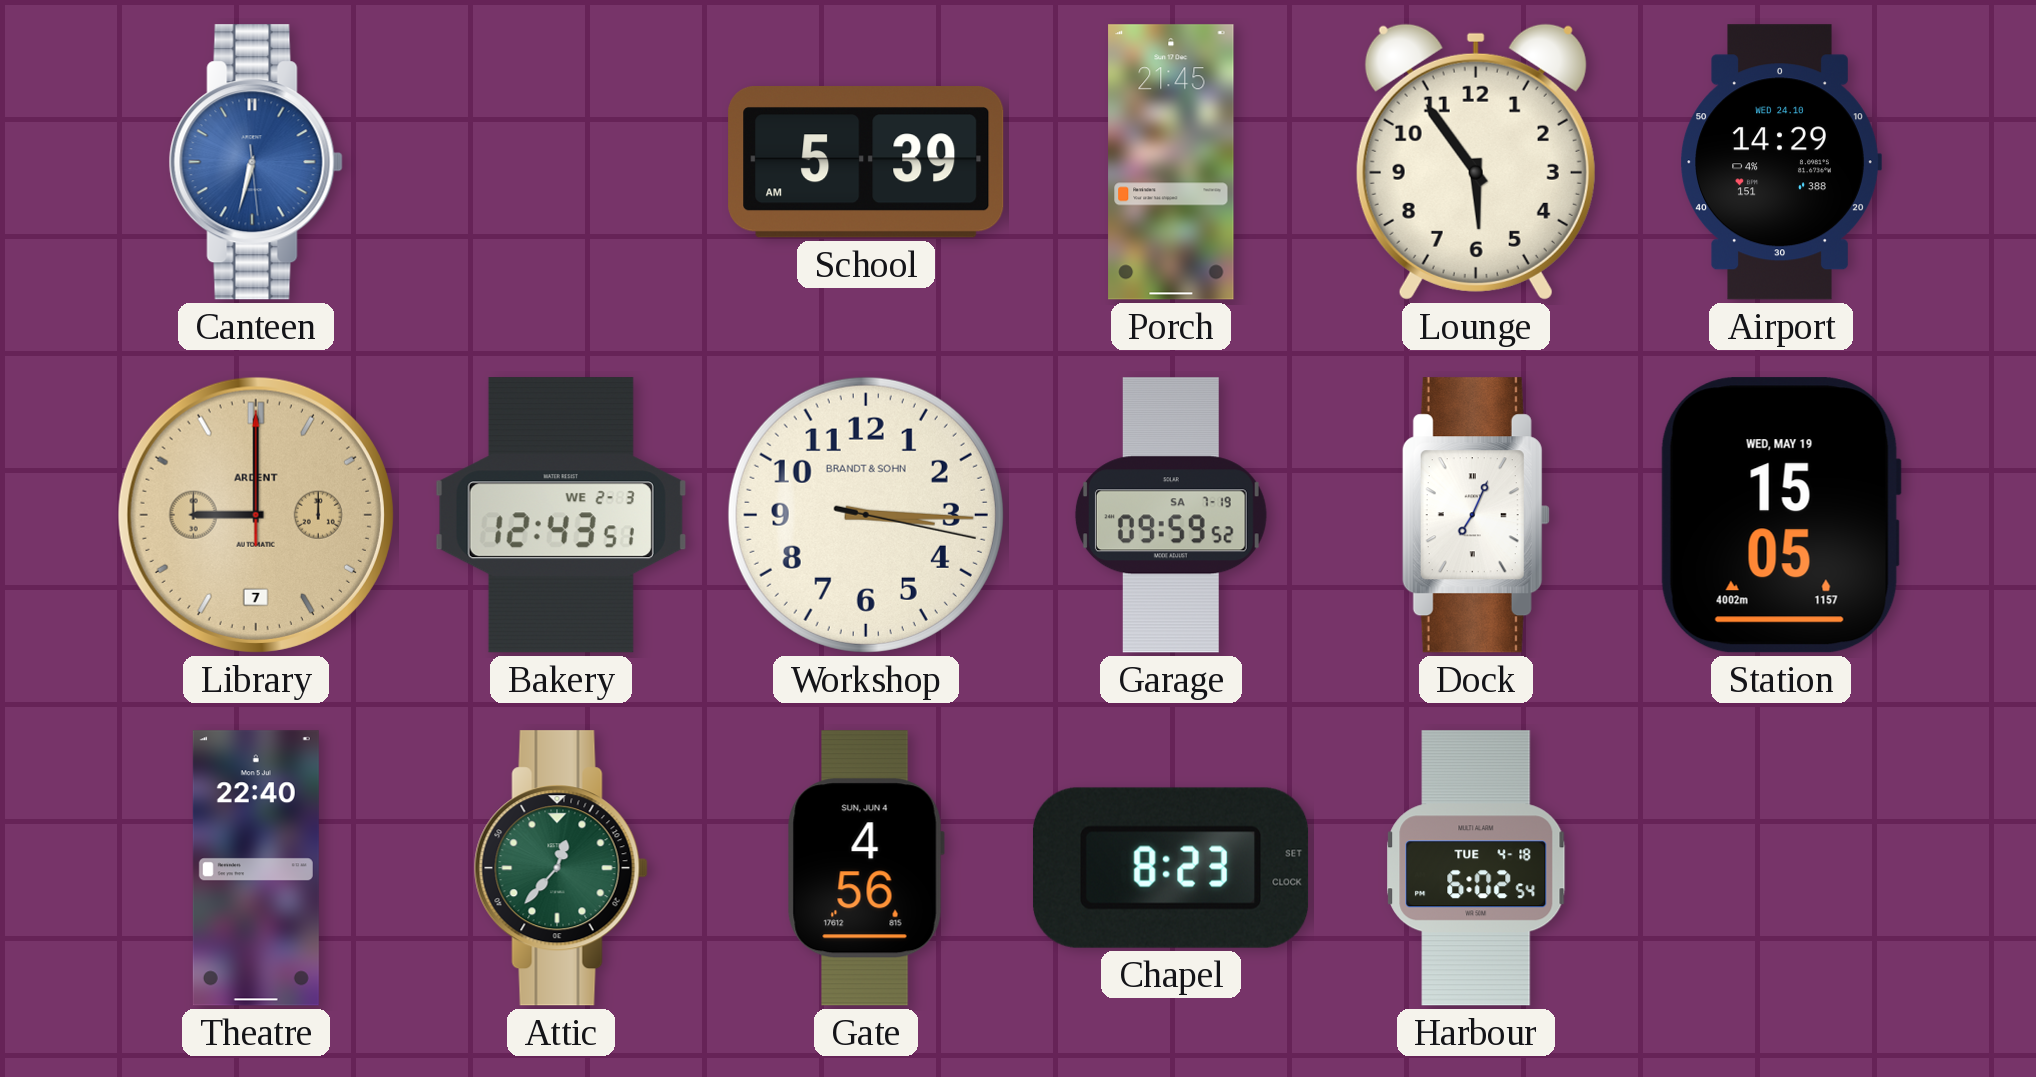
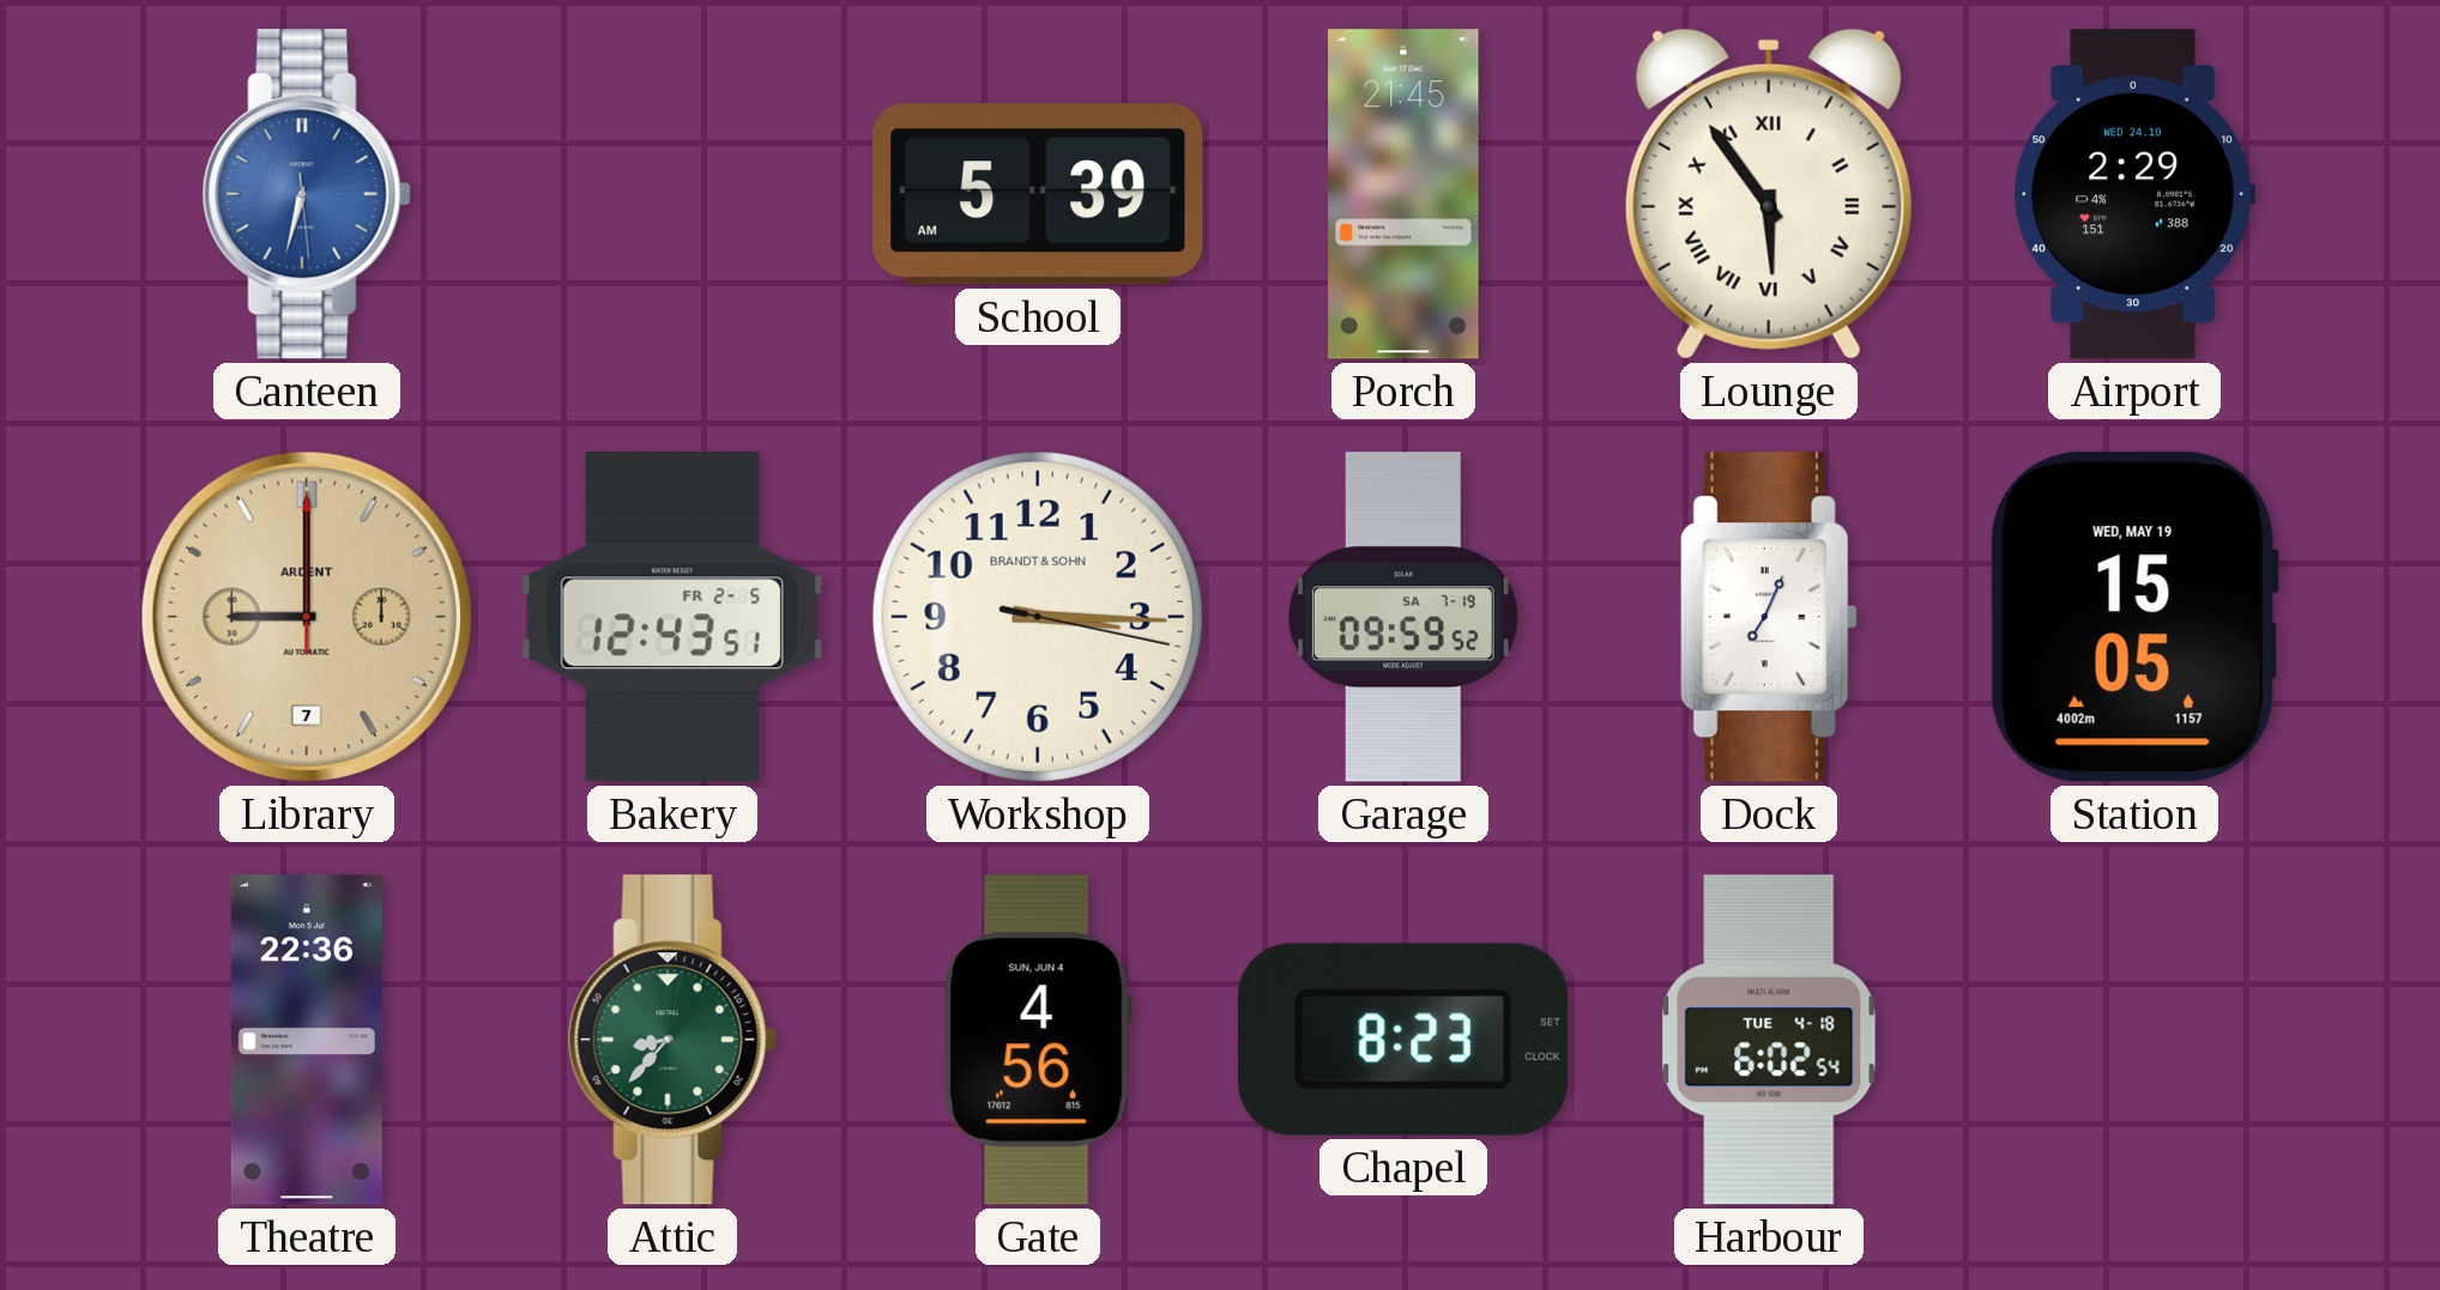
Lounge numerals: Arabic -> Roman
Airport: 14:29 -> 2:29
Bakery date: WE 2-3 -> FR 2-5
Theatre: 22:40 -> 22:36
Attic: 12:37 -> 8:37
